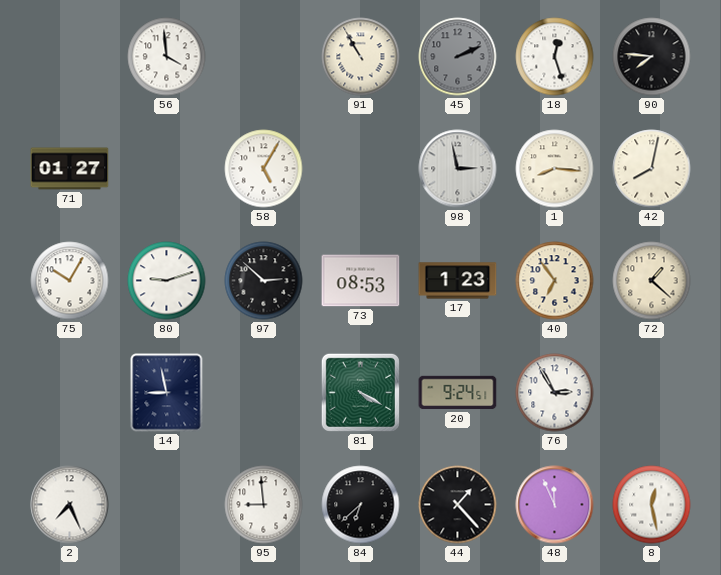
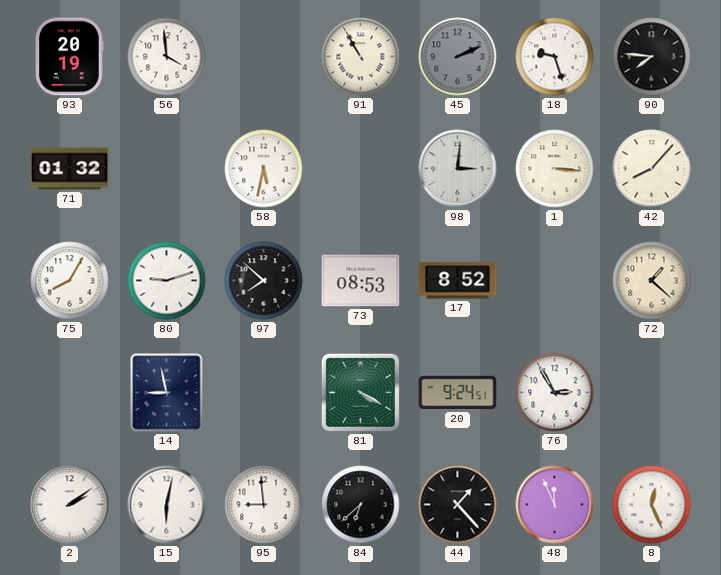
93: none -> 20:19
18: 12:27 -> 9:27
71: 01:27 -> 01:32
58: 5:05 -> 5:32
98: 2:58 -> 3:01
1: 8:16 -> 3:16
42: 8:02 -> 8:07
75: 10:05 -> 8:05
97: 2:52 -> 7:52
17: 1:23 -> 8:52
40: 6:54 -> none
2: 7:26 -> 2:09
15: none -> 6:02
8: 12:28 -> 12:26
